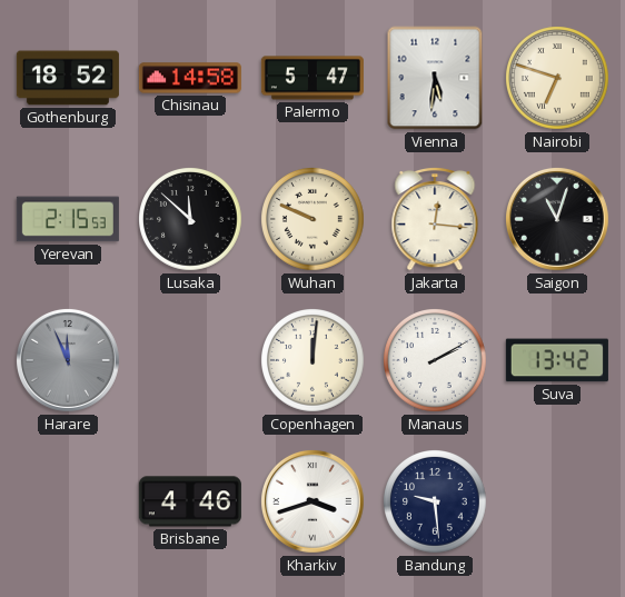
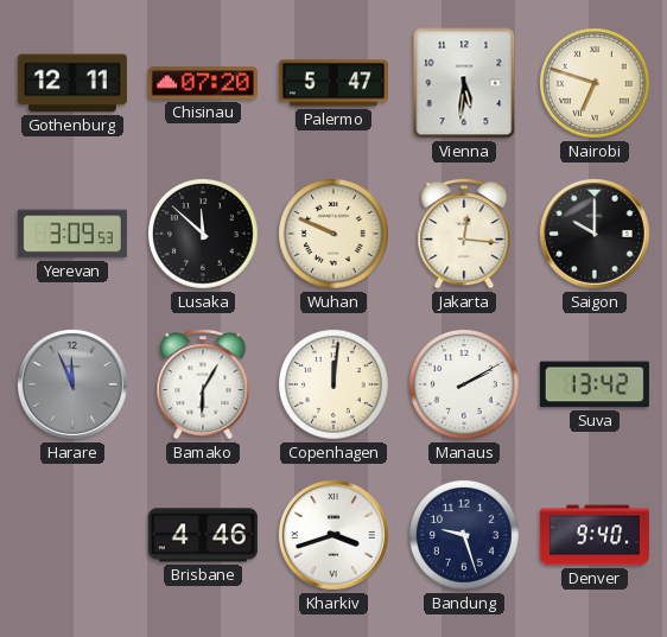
Gothenburg: 18:52 -> 12:11
Chisinau: 14:58 -> 07:20
Yerevan: 2:15 -> 3:09
Saigon: 11:03 -> 10:00
Bamako: none -> 6:05
Bandung: 9:29 -> 9:27
Denver: none -> 9:40
